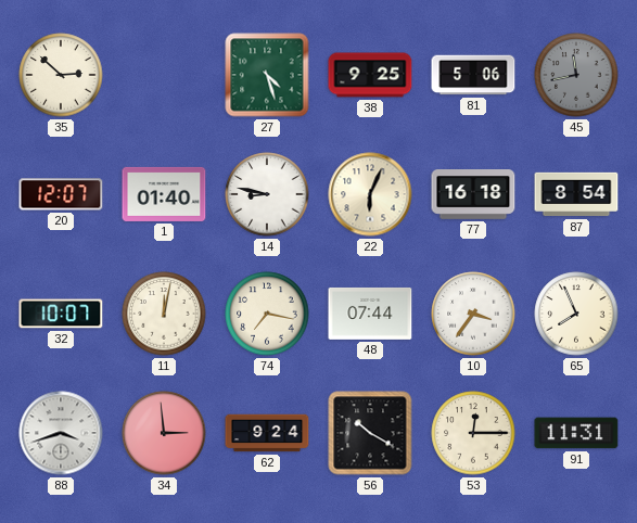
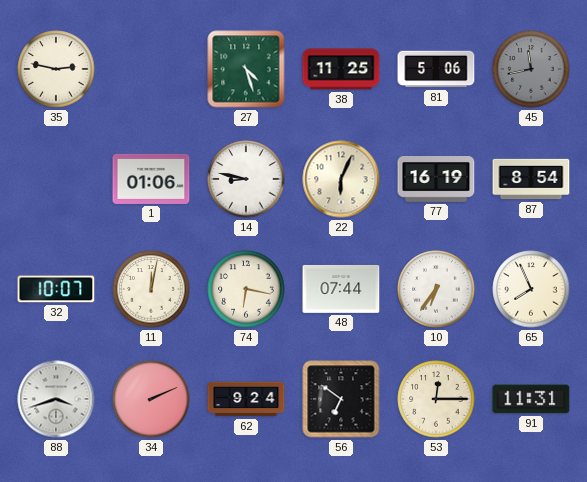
35: 2:52 -> 2:47
38: 9:25 -> 11:25
20: 12:07 -> none
1: 01:40 -> 01:06
77: 16:18 -> 16:19
74: 7:17 -> 6:17
10: 3:36 -> 6:36
34: 2:59 -> 2:11
56: 10:20 -> 6:51
